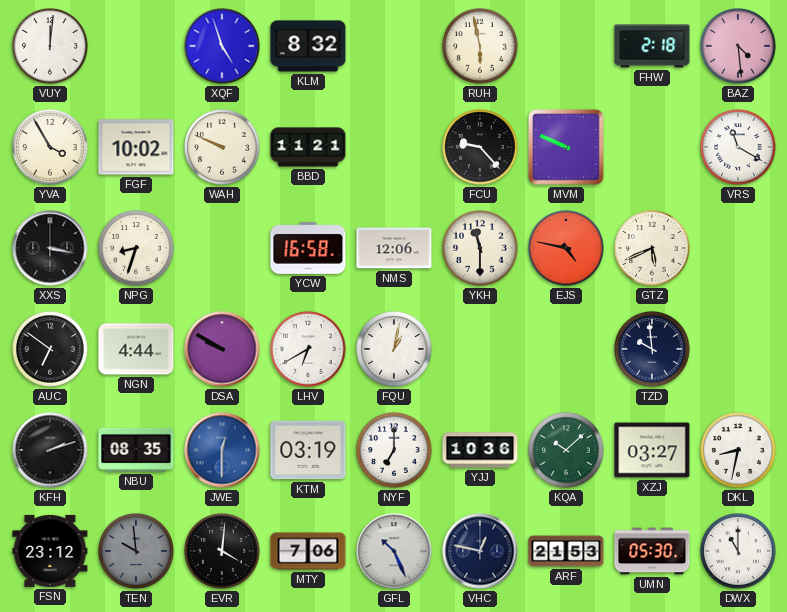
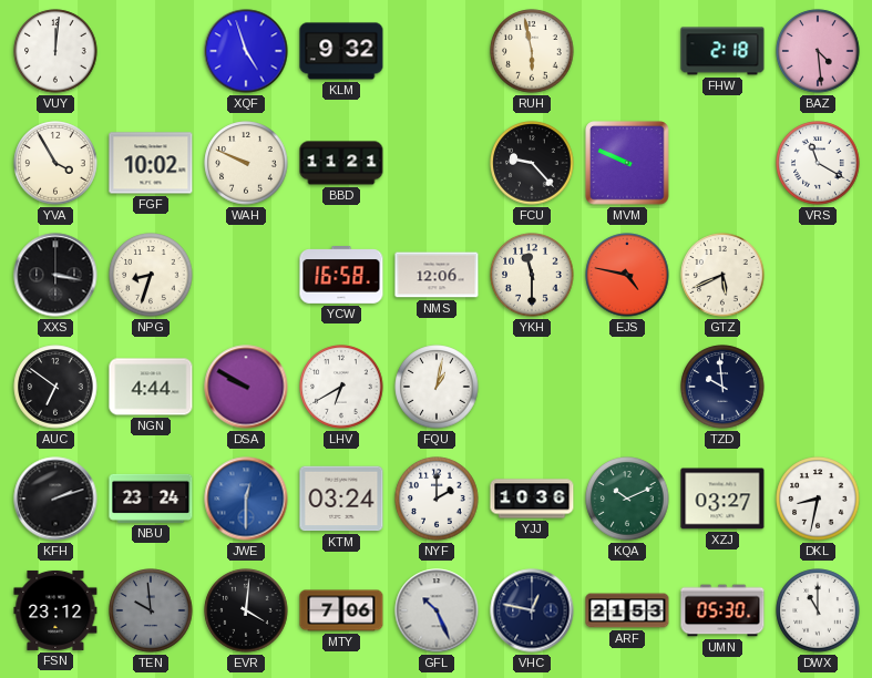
KLM: 8:32 -> 9:32
NBU: 08:35 -> 23:24
KTM: 03:19 -> 03:24
NYF: 7:00 -> 2:00
KQA: 10:08 -> 10:11
